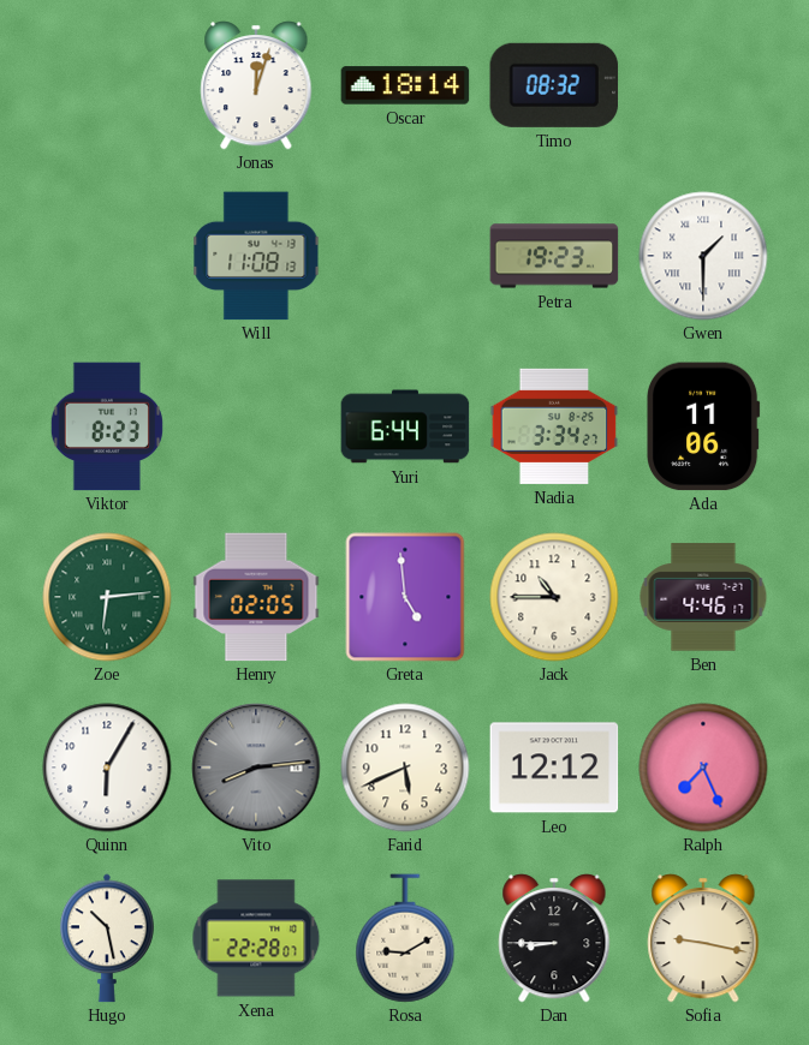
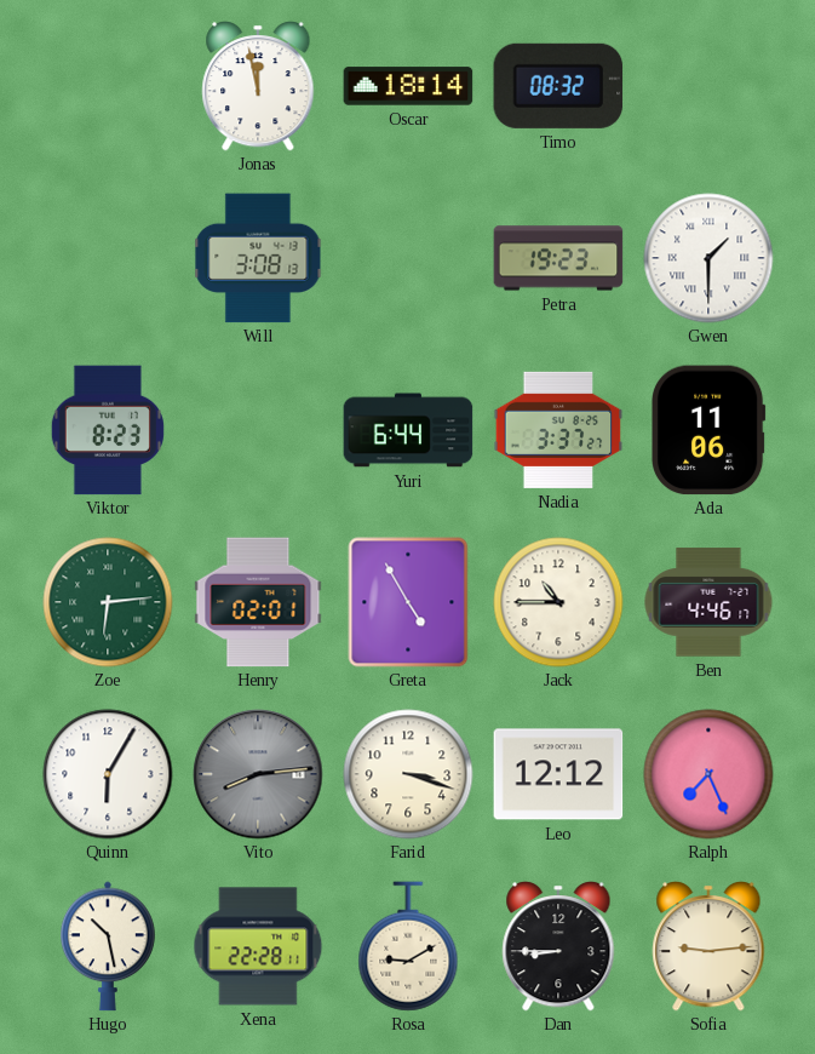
Jonas: 12:03 -> 11:58
Will: 11:08 -> 3:08
Nadia: 3:34 -> 3:37
Henry: 02:05 -> 02:01
Greta: 4:59 -> 4:55
Farid: 5:41 -> 3:18
Xena: 22:28:07 -> 22:28:11
Sofia: 9:17 -> 9:14
